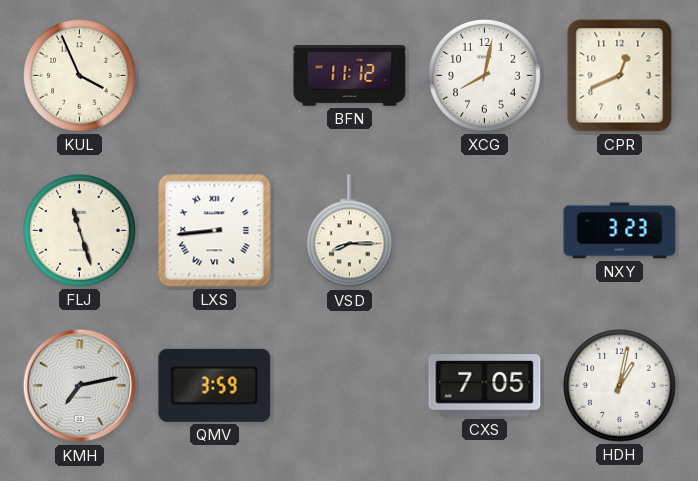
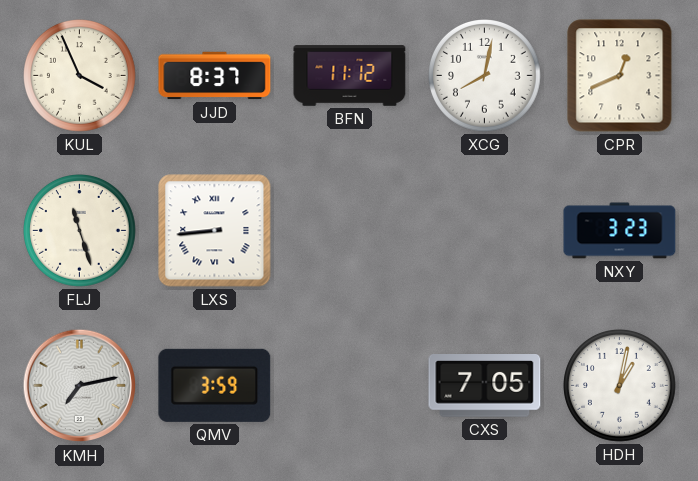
JJD: none -> 8:37
VSD: 8:15 -> none
